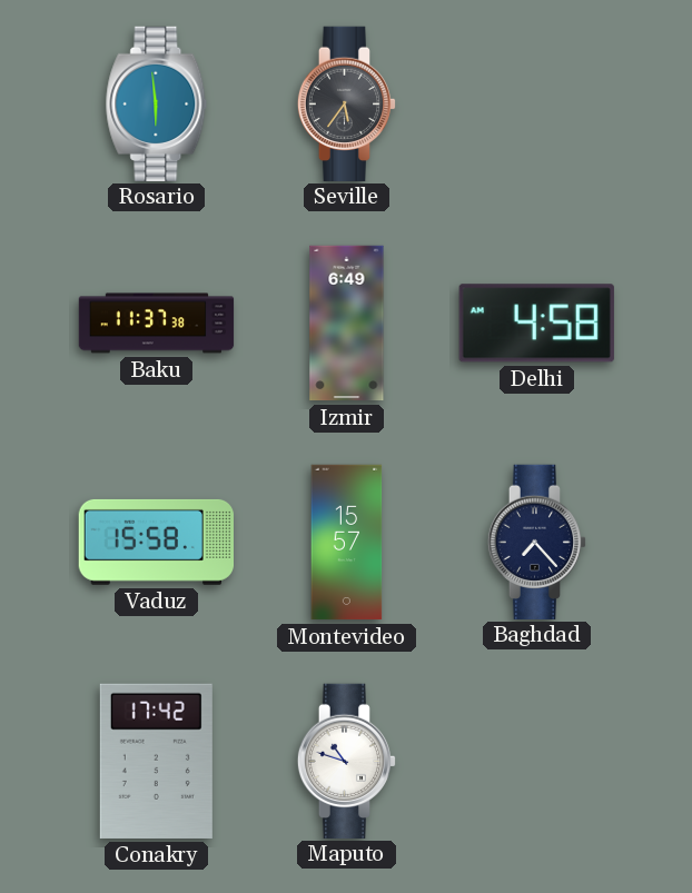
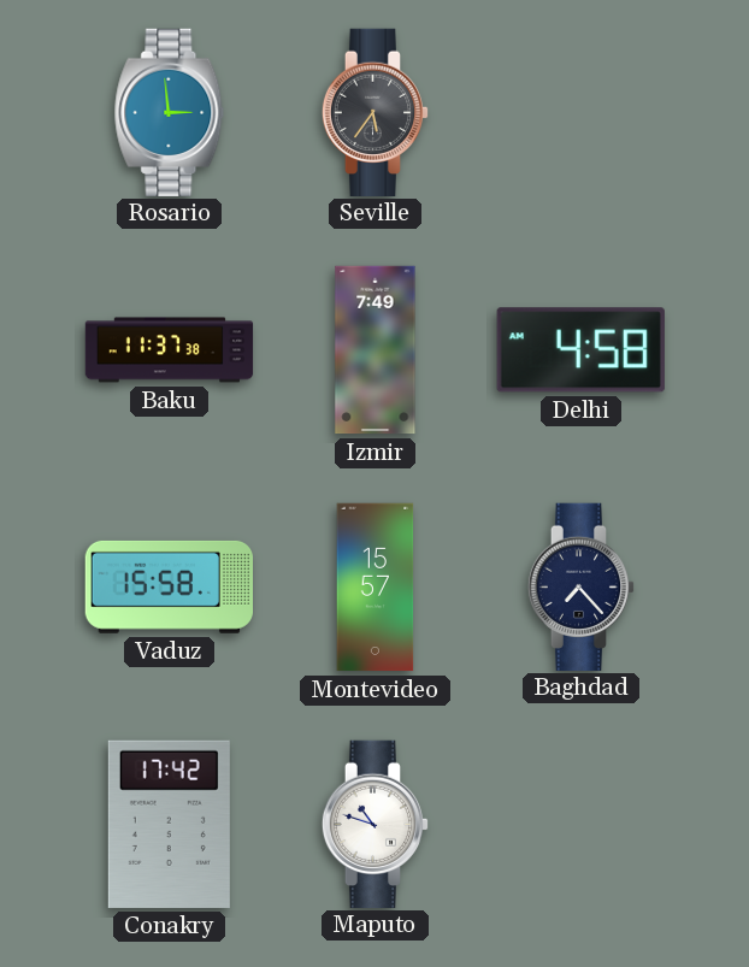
Rosario: 5:59 -> 2:59
Izmir: 6:49 -> 7:49
